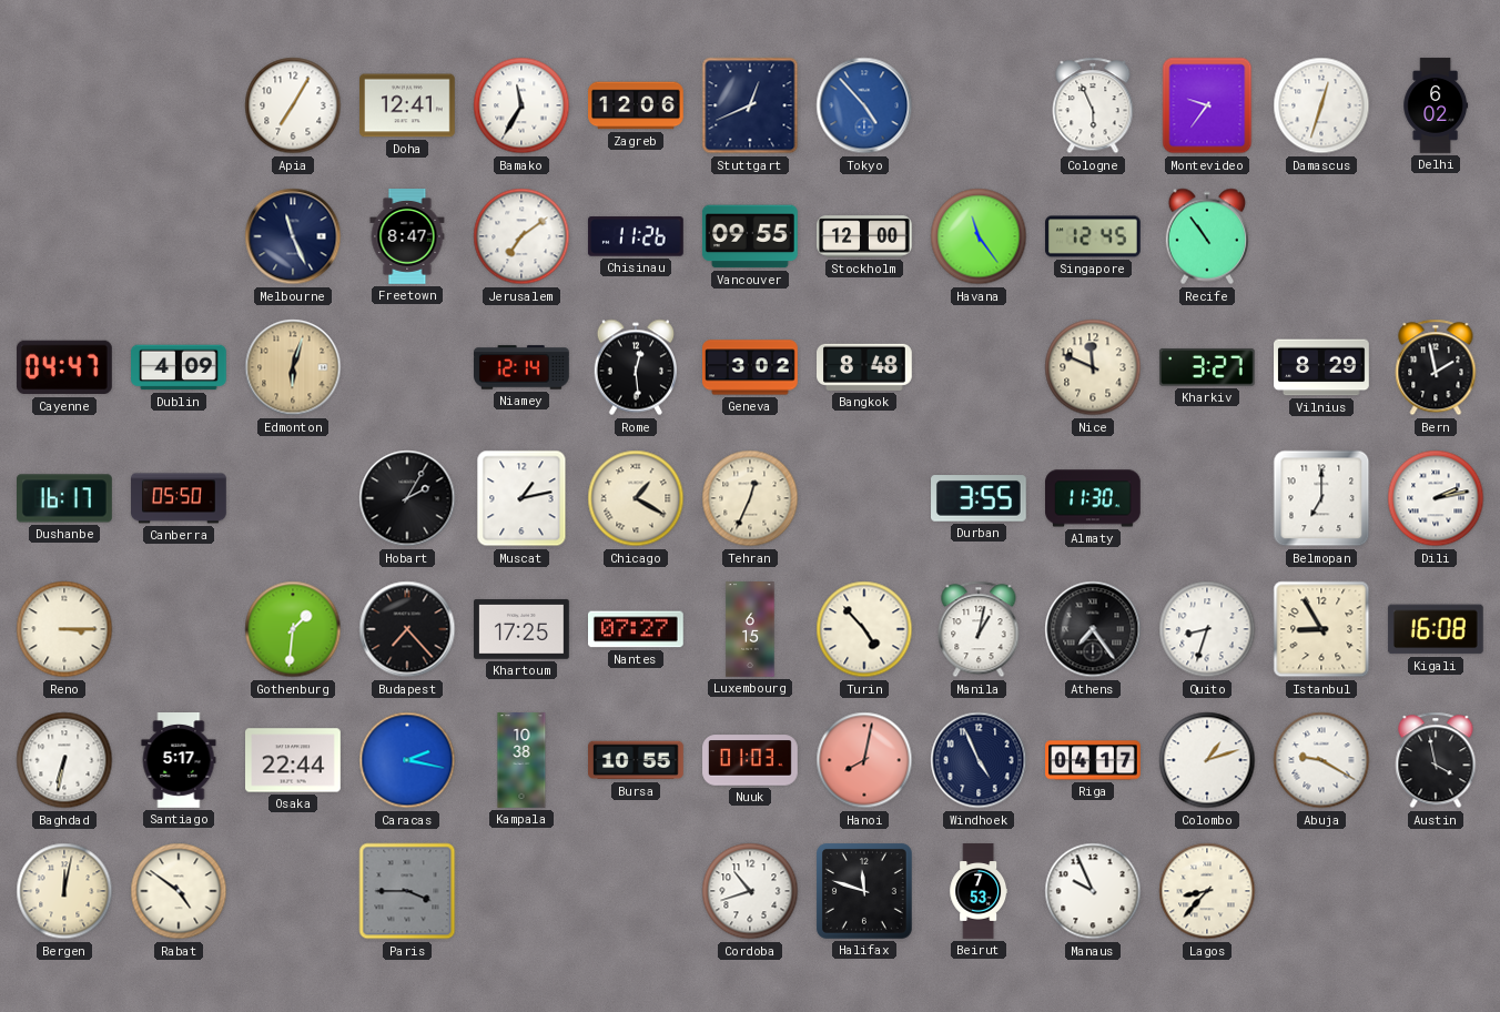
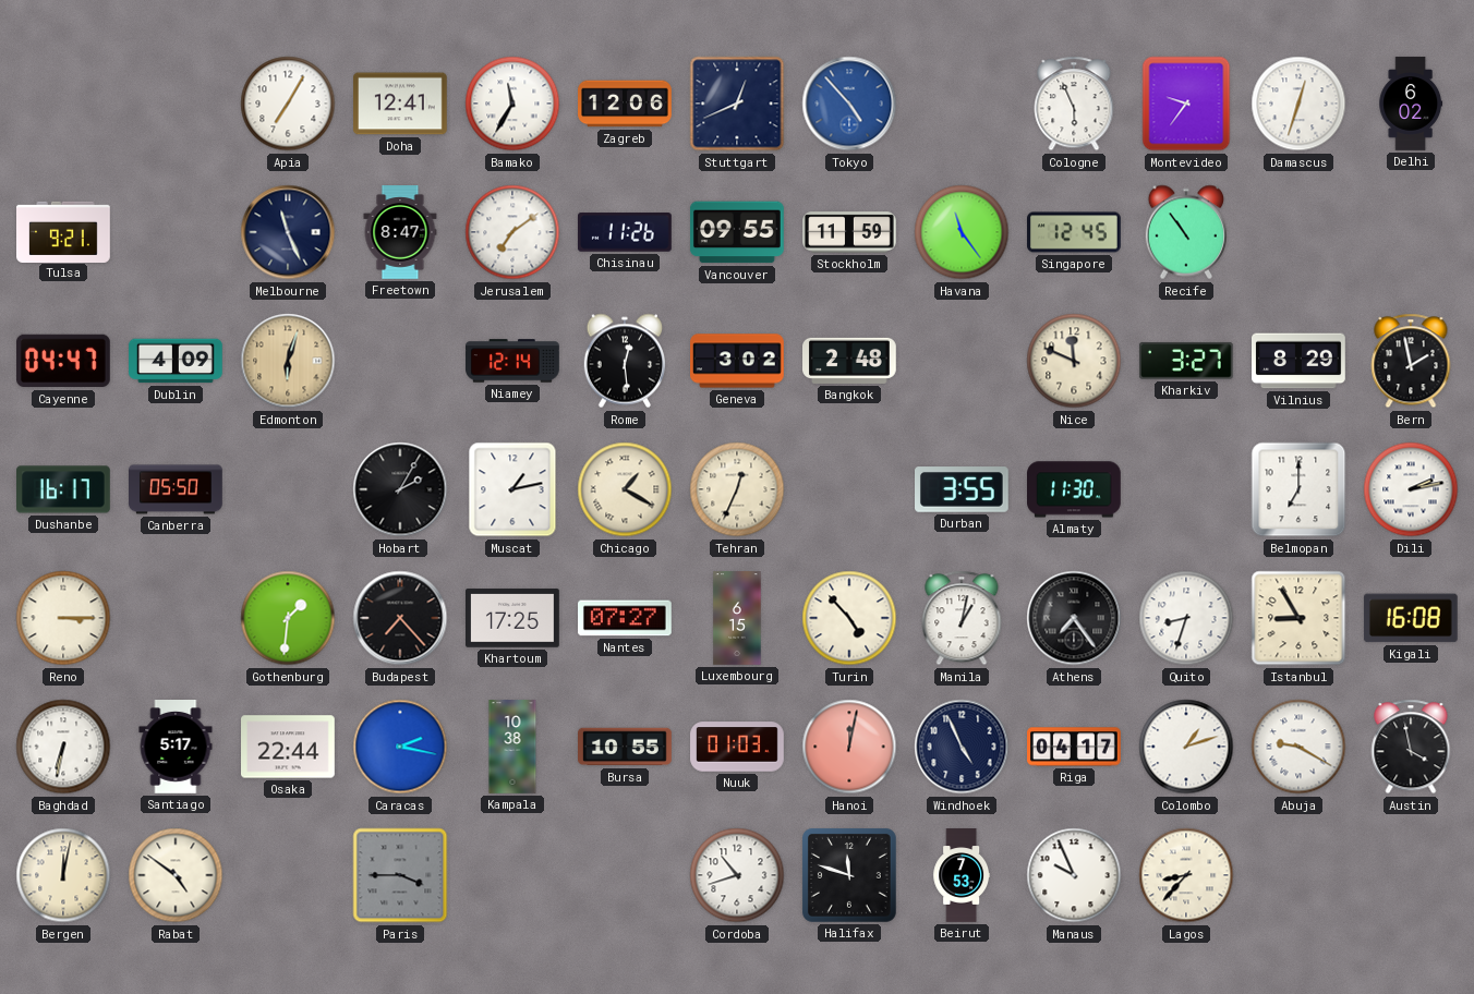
Tulsa: none -> 9:21
Stockholm: 12:00 -> 11:59
Bangkok: 8:48 -> 2:48
Hanoi: 8:02 -> 12:02
